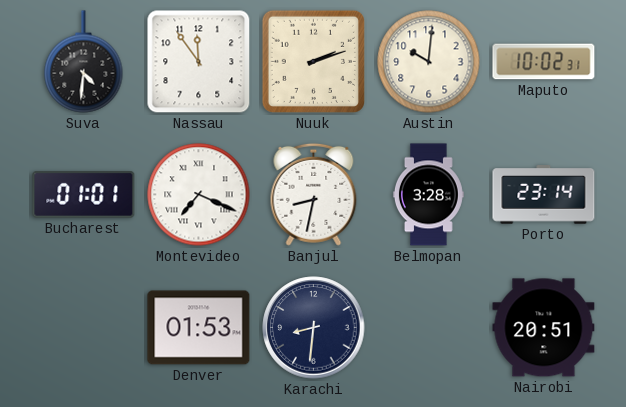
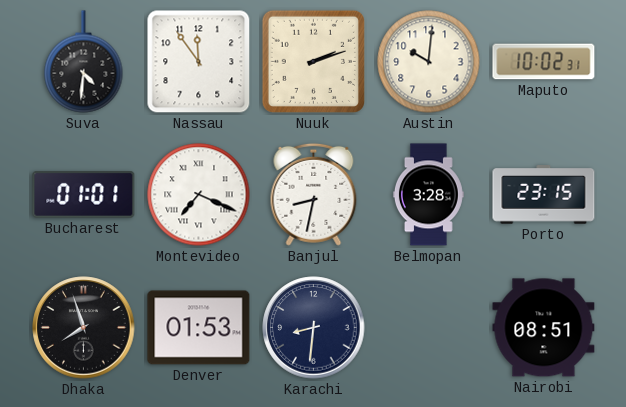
Porto: 23:14 -> 23:15
Dhaka: none -> 7:57
Nairobi: 20:51 -> 08:51
